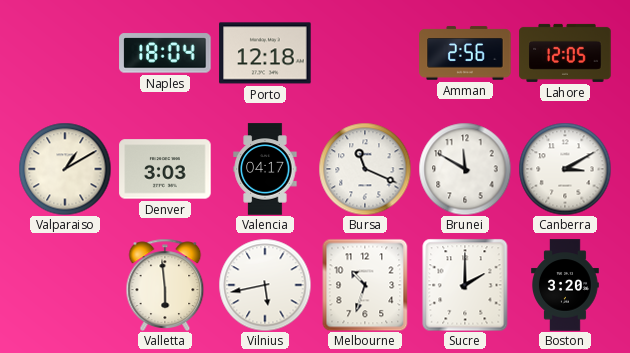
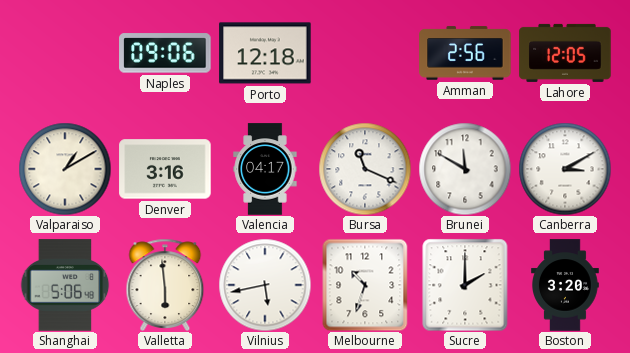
Naples: 18:04 -> 09:06
Denver: 3:03 -> 3:16
Shanghai: none -> 5:06
